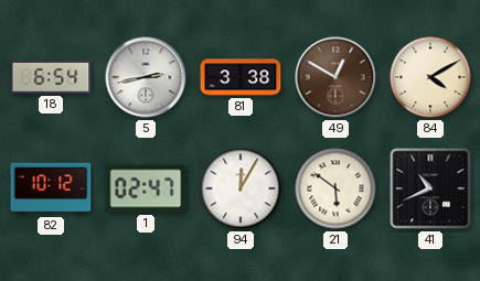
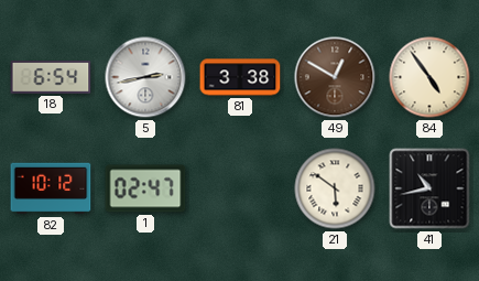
84: 4:10 -> 4:54
94: 12:05 -> none
41: 10:41 -> 10:43
